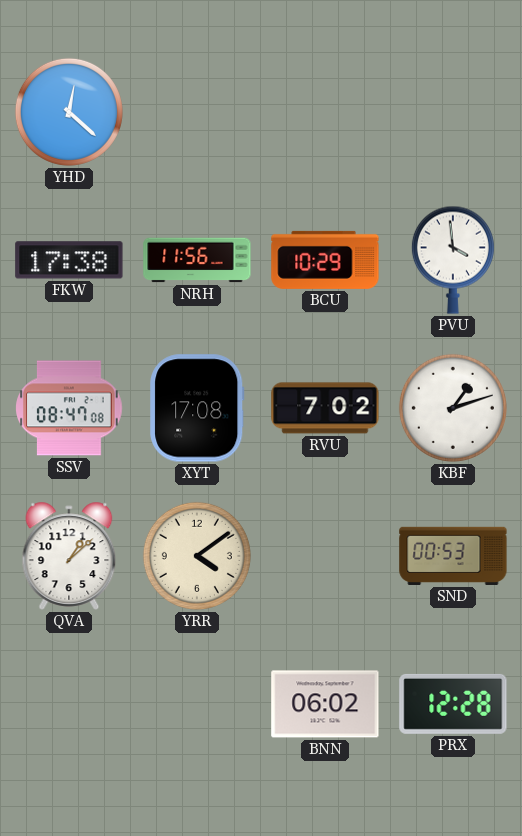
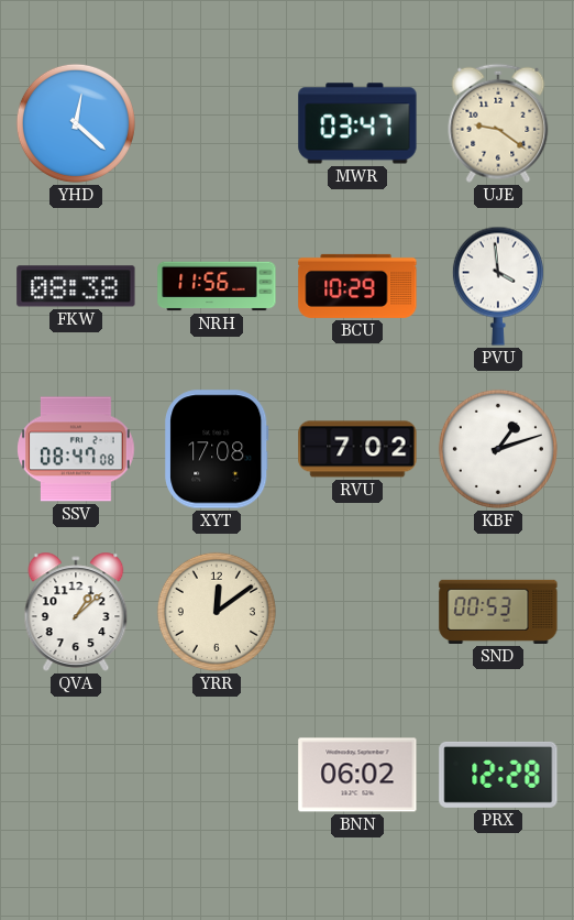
MWR: none -> 03:47
UJE: none -> 9:21
FKW: 17:38 -> 08:38
YRR: 4:09 -> 12:09
